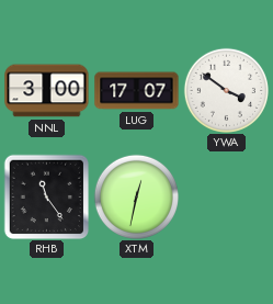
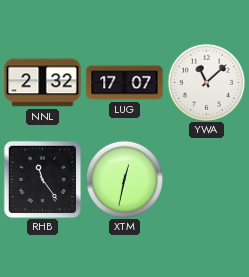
NNL: 3:00 -> 2:32
YWA: 3:51 -> 11:08
